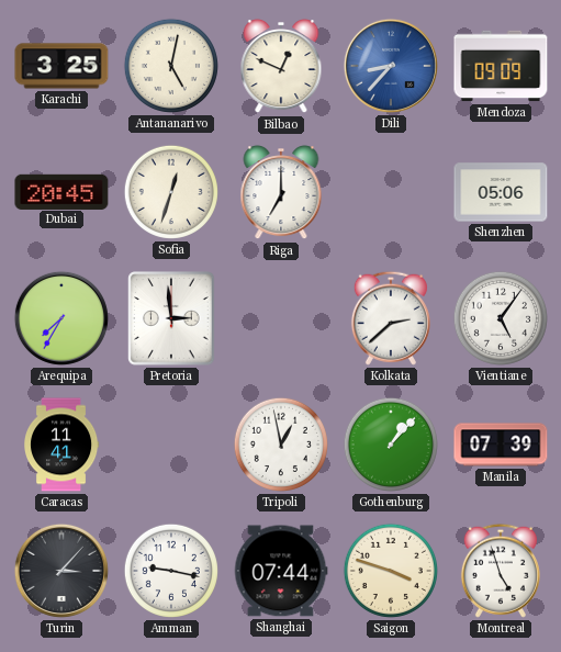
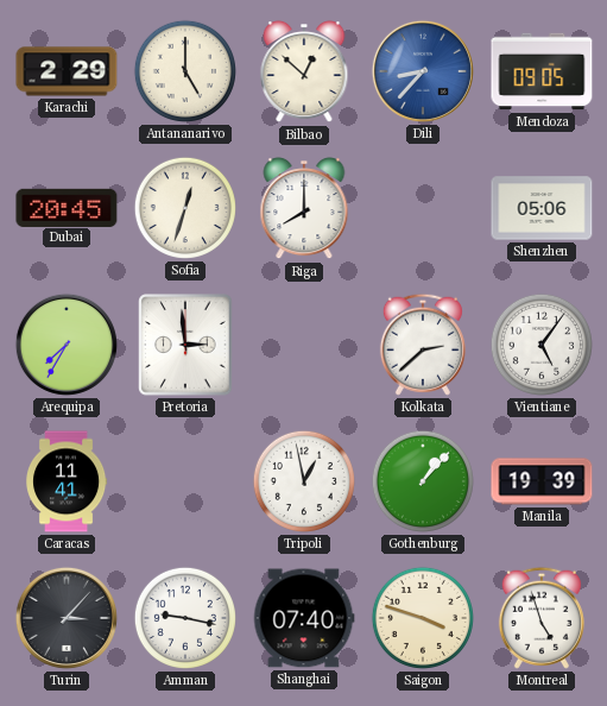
Karachi: 3:25 -> 2:29
Antananarivo: 5:02 -> 5:00
Bilbao: 12:49 -> 12:52
Mendoza: 09:09 -> 09:05
Riga: 7:00 -> 8:00
Manila: 07:39 -> 19:39
Shanghai: 07:44 -> 07:40
